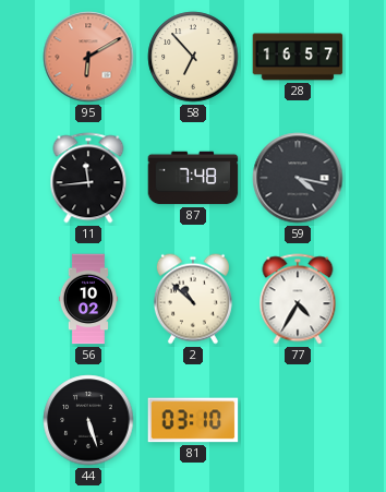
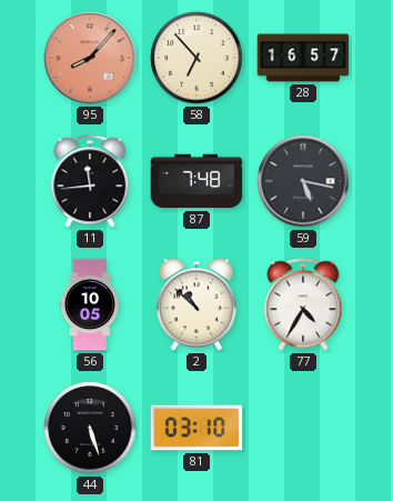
95: 6:10 -> 8:07
59: 4:17 -> 5:17
56: 10:02 -> 10:05
